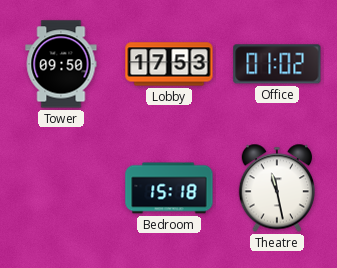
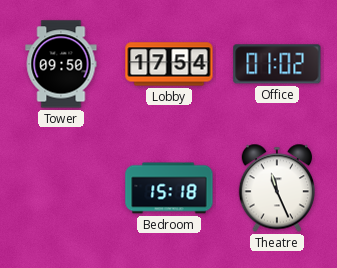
Lobby: 17:53 -> 17:54
Theatre: 11:28 -> 11:26
